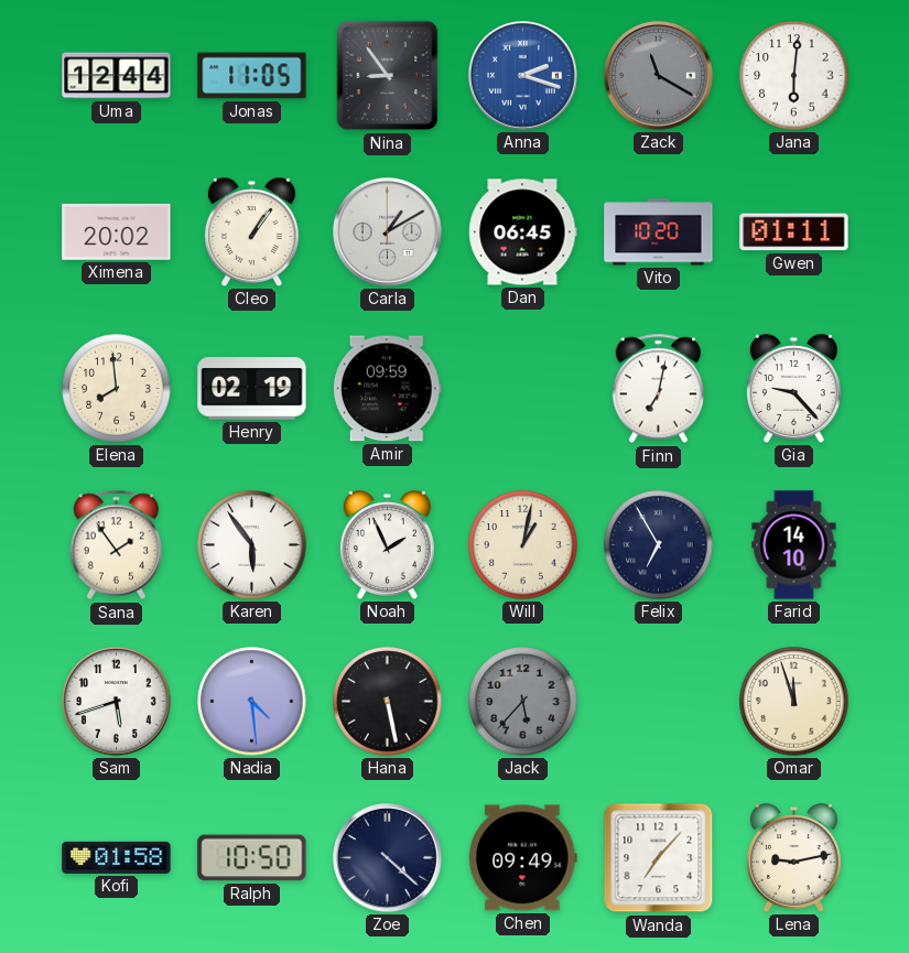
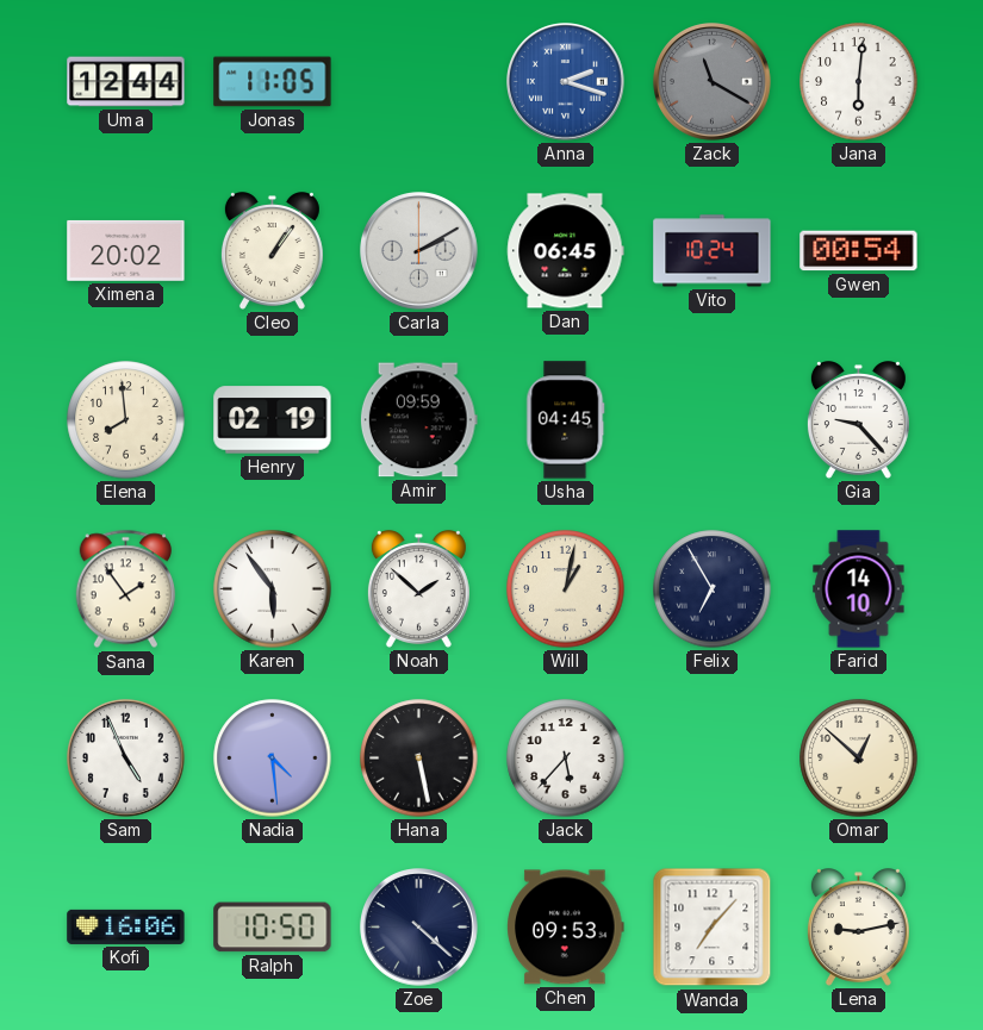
Nina: 8:54 -> none
Carla: 1:10 -> 2:10
Vito: 10:20 -> 10:24
Gwen: 01:11 -> 00:54
Usha: none -> 04:45
Finn: 7:02 -> none
Noah: 1:56 -> 1:52
Sam: 5:42 -> 4:56
Jack dial: grey -> white
Omar: 11:57 -> 12:52
Kofi: 01:58 -> 16:06
Chen: 09:49 -> 09:53
